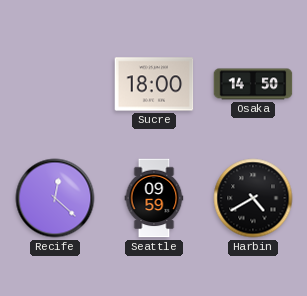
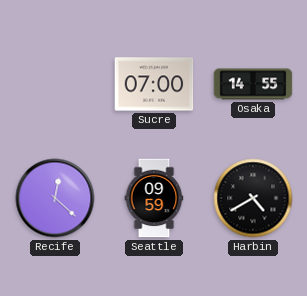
Sucre: 18:00 -> 07:00
Osaka: 14:50 -> 14:55
